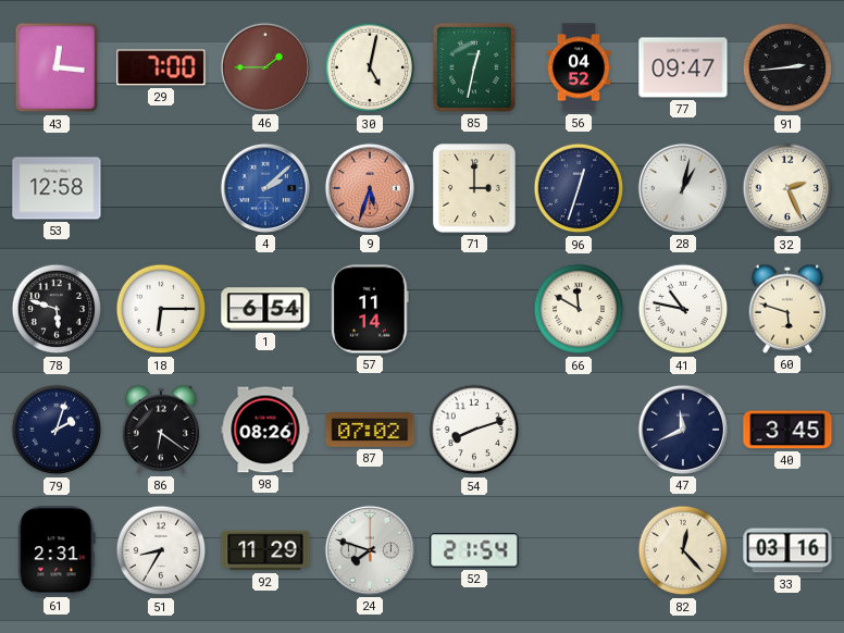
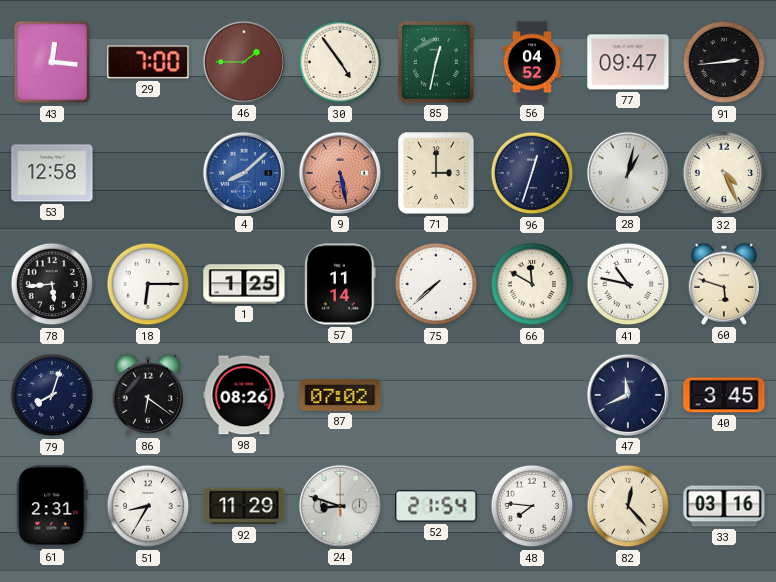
30: 5:02 -> 4:54
4: 2:08 -> 8:08
9: 5:33 -> 5:28
32: 2:26 -> 4:26
78: 5:48 -> 5:44
1: 6:54 -> 1:25
75: none -> 7:38
79: 2:03 -> 8:03
54: 8:12 -> none
24: 7:48 -> 8:48
48: none -> 7:46
